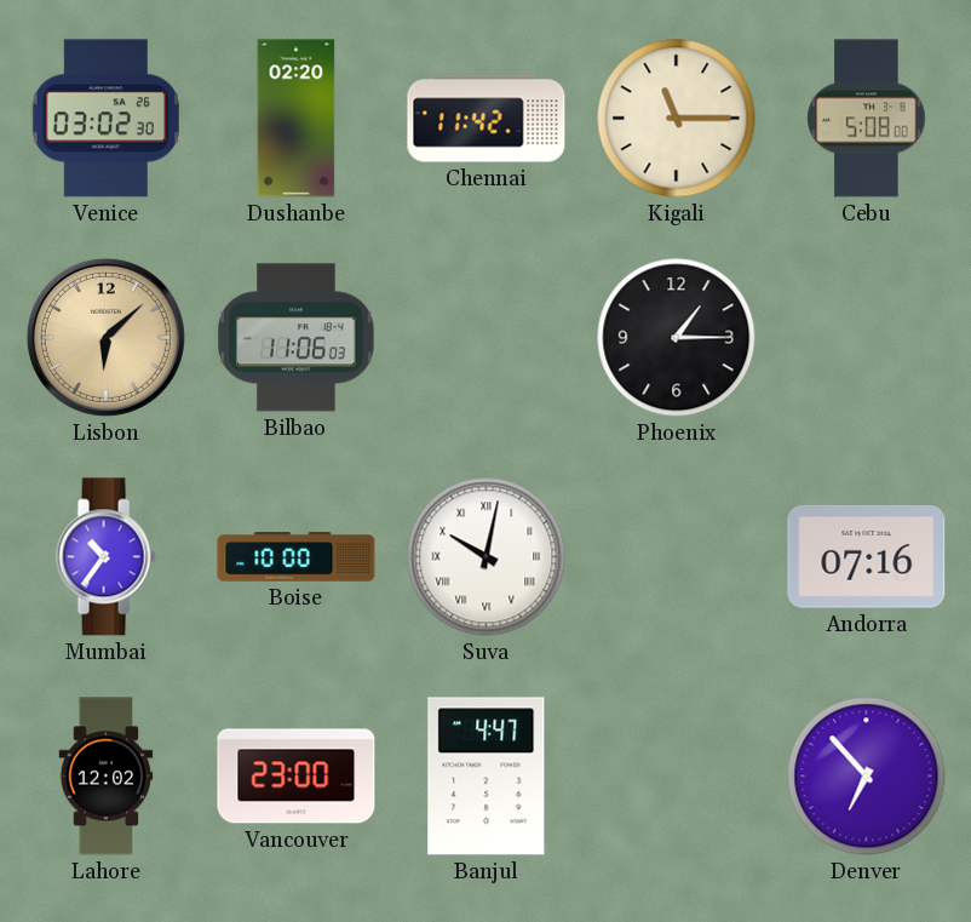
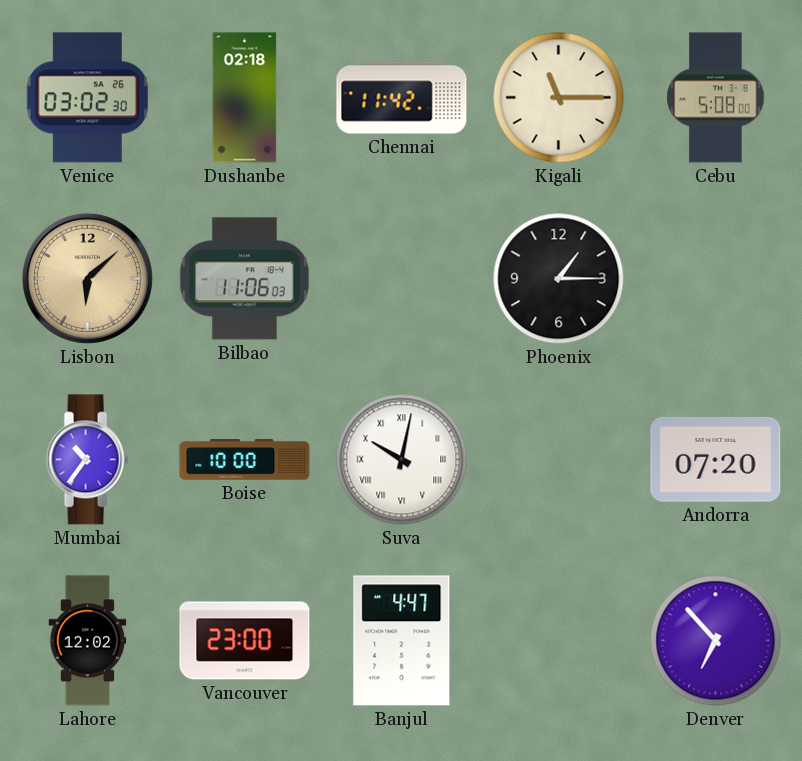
Dushanbe: 02:20 -> 02:18
Andorra: 07:16 -> 07:20
